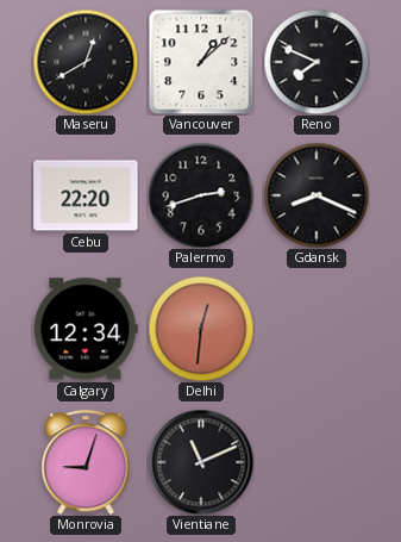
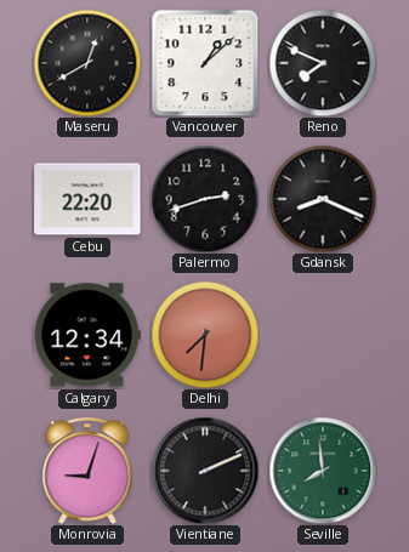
Delhi: 12:31 -> 7:31
Vientiane: 11:11 -> 2:11
Seville: none -> 7:59
